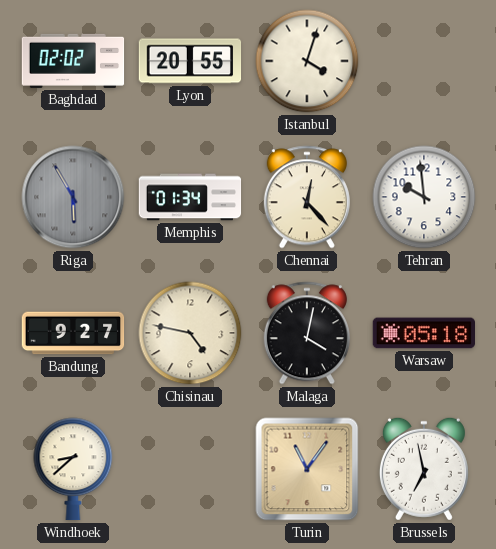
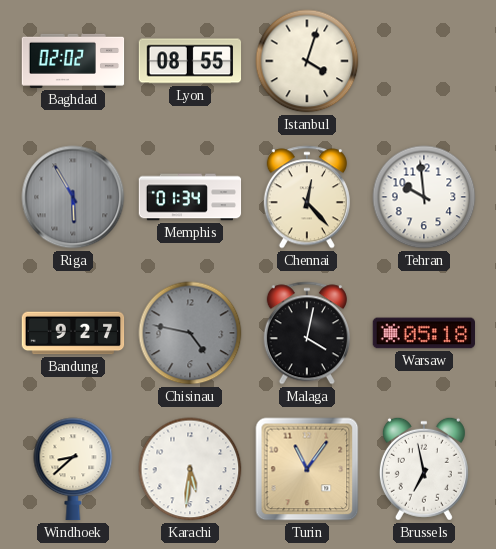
Lyon: 20:55 -> 08:55
Chisinau dial: cream -> grey
Karachi: none -> 5:31
